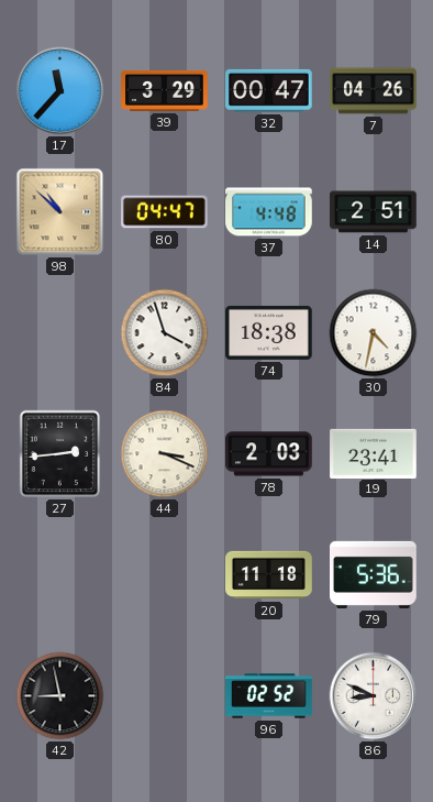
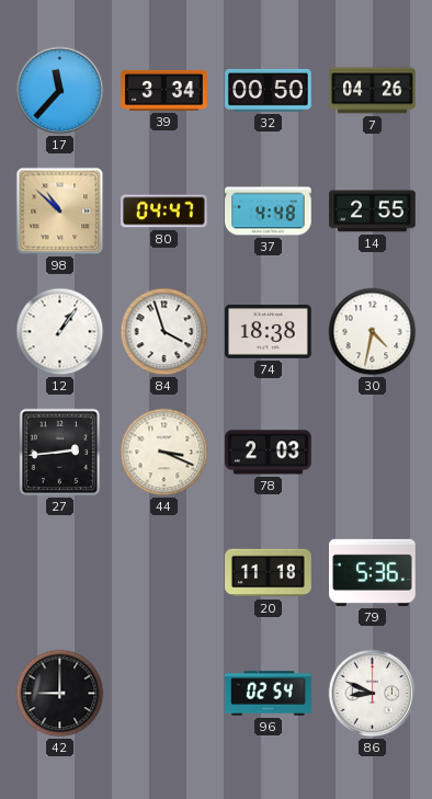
39: 3:29 -> 3:34
32: 00:47 -> 00:50
14: 2:51 -> 2:55
12: none -> 1:06
19: 23:41 -> none
42: 8:58 -> 9:00
96: 02:52 -> 02:54
